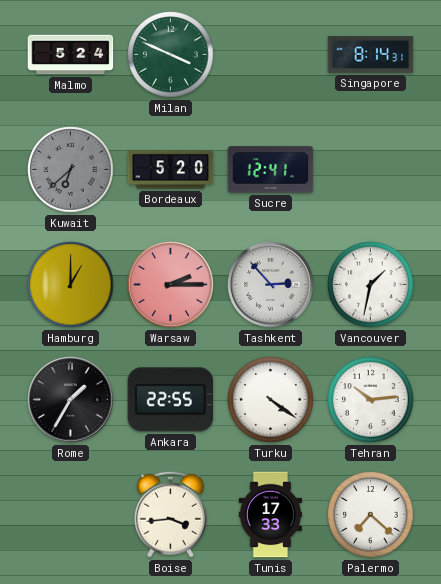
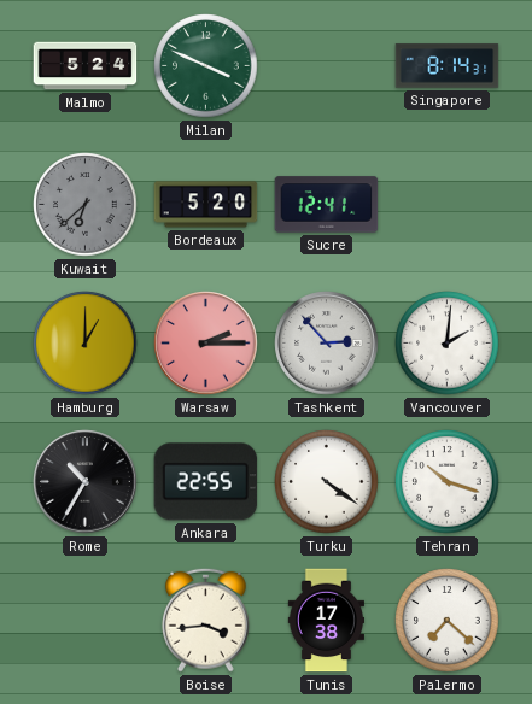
Vancouver: 1:32 -> 2:01
Rome: 1:35 -> 10:35
Tehran: 10:14 -> 10:18
Tunis: 17:33 -> 17:38
